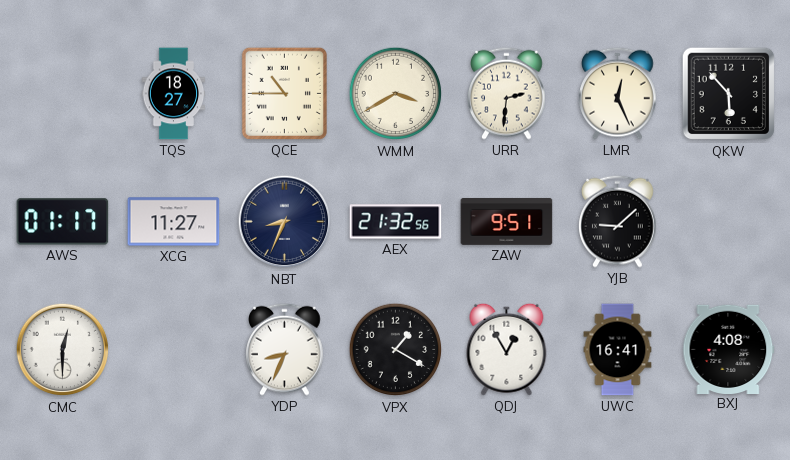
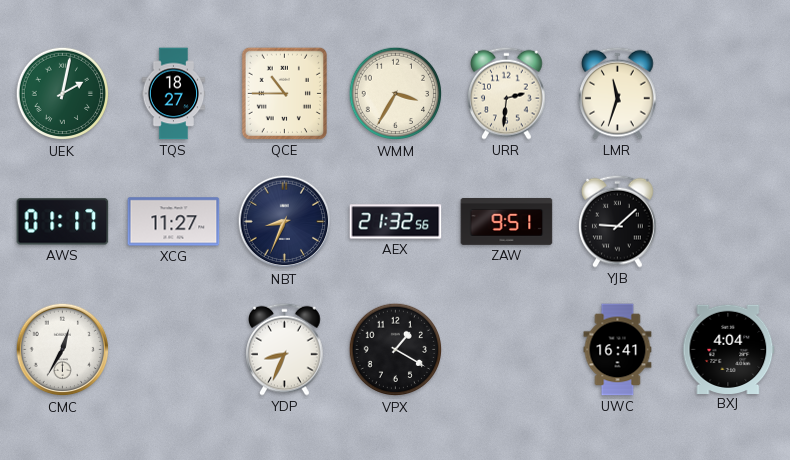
UEK: none -> 2:02
WMM: 3:40 -> 3:35
LMR: 12:26 -> 11:33
QKW: 5:53 -> none
CMC: 12:30 -> 12:35
QDJ: 12:55 -> none
BXJ: 4:08 -> 4:04
